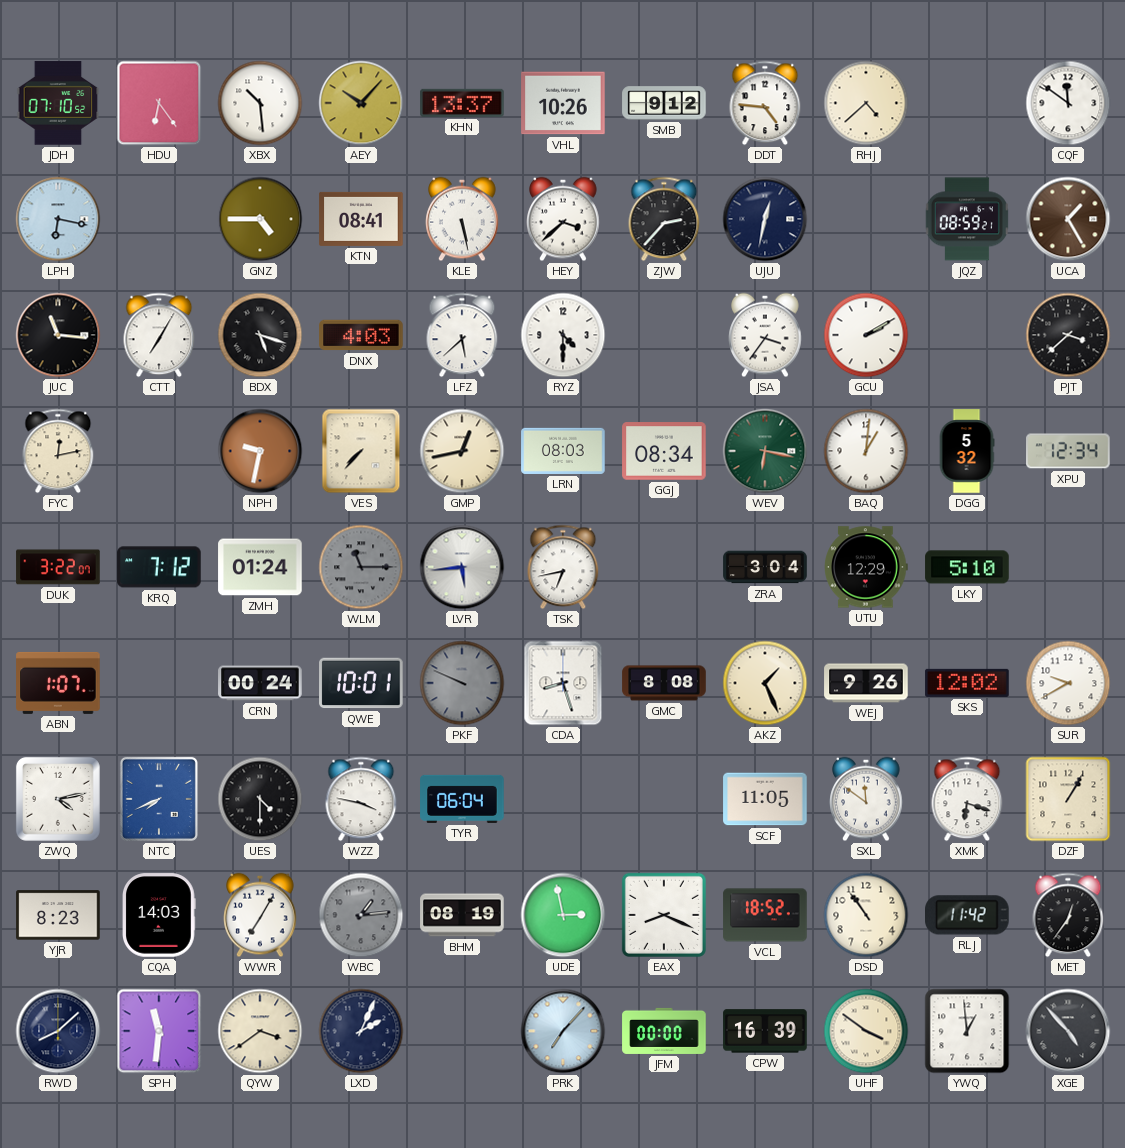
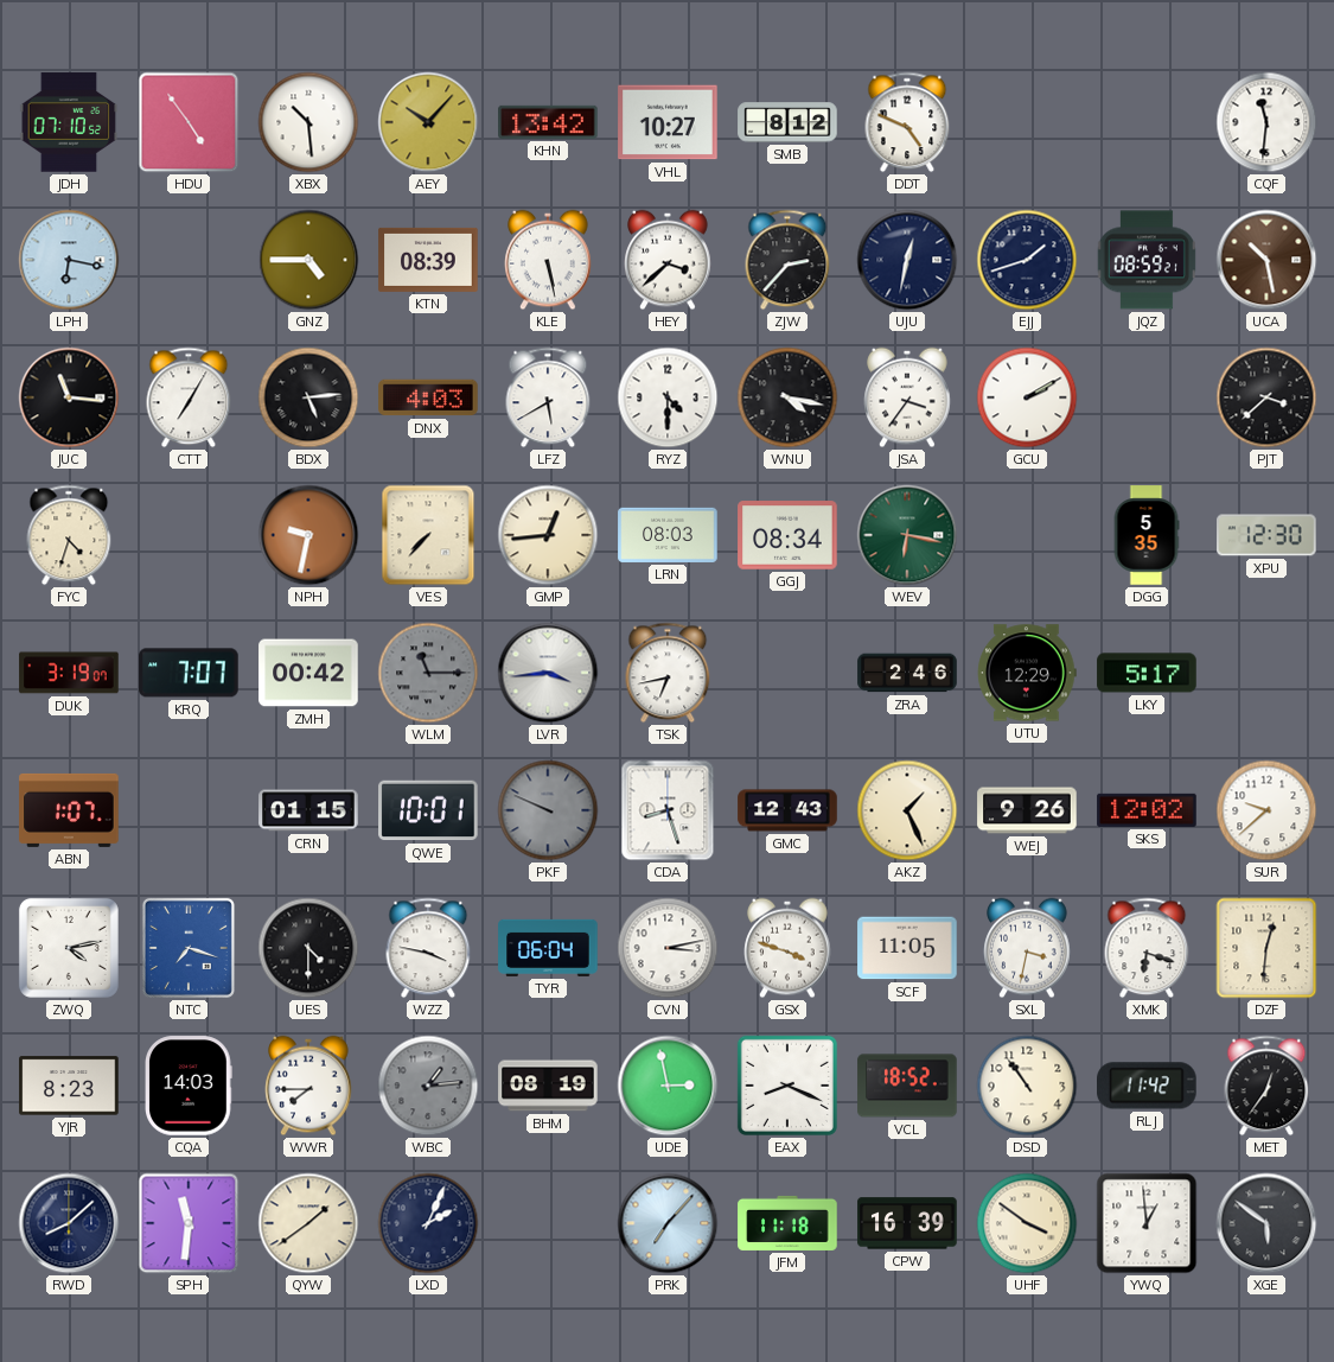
HDU: 6:24 -> 4:54
KHN: 13:37 -> 13:42
VHL: 10:26 -> 10:27
SMB: 9:12 -> 8:12
DDT: 4:46 -> 4:49
RHJ: 4:38 -> none
CQF: 11:51 -> 11:31
KTN: 08:41 -> 08:39
EJJ: none -> 1:42
UCA: 1:25 -> 10:28
BDX: 5:18 -> 5:14
LFZ: 5:38 -> 5:40
WNU: none -> 4:17
FYC: 12:13 -> 4:33
GMP: 12:43 -> 12:44
BAQ: 1:01 -> none
DGG: 5:32 -> 5:35
XPU: 12:34 -> 12:30
DUK: 3:22 -> 3:19
KRQ: 7:12 -> 7:07
ZMH: 01:24 -> 00:42
LVR: 5:44 -> 3:44
ZRA: 3:04 -> 2:46
LKY: 5:10 -> 5:17
CRN: 00:24 -> 01:15
GMC: 8:08 -> 12:43
SUR: 9:40 -> 9:38
NTC: 7:41 -> 7:18
CVN: none -> 3:13
GSX: none -> 3:48
SXL: 11:51 -> 3:32
DZF: 1:05 -> 12:31
WWR: 7:05 -> 7:45
QYW: 3:39 -> 1:39
JFM: 00:00 -> 11:18
XGE: 4:53 -> 5:51
